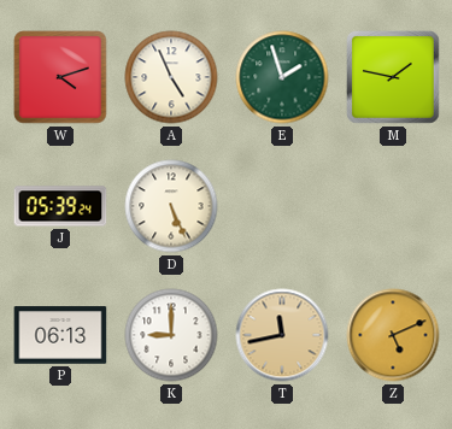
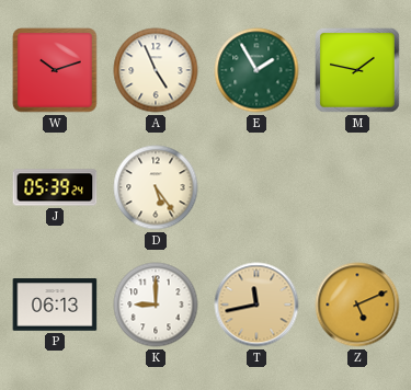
W: 4:12 -> 10:12
E: 1:57 -> 1:55
D: 5:26 -> 5:24
